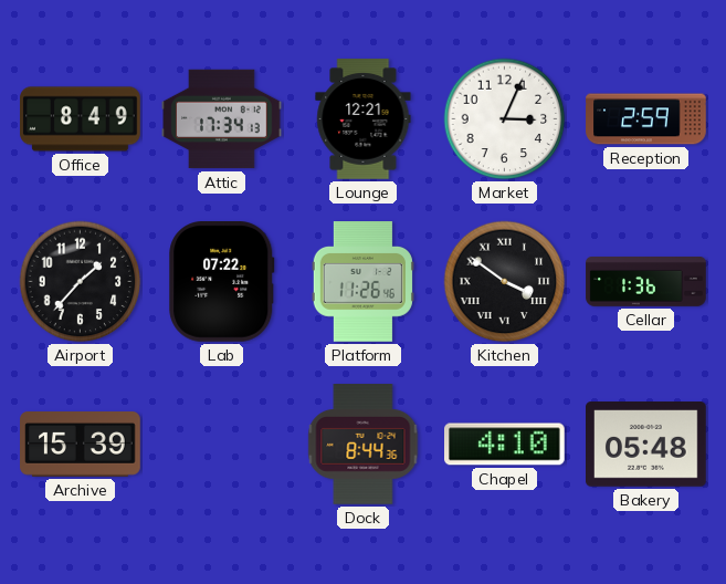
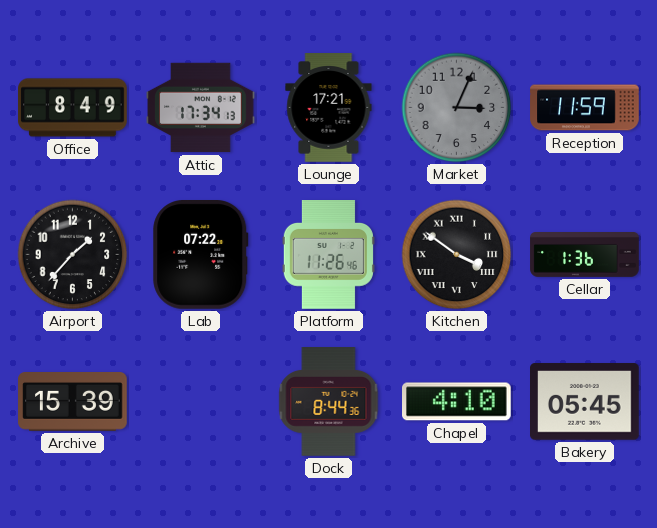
Lounge: 12:21 -> 17:21
Market dial: white -> grey
Reception: 2:59 -> 11:59
Bakery: 05:48 -> 05:45
